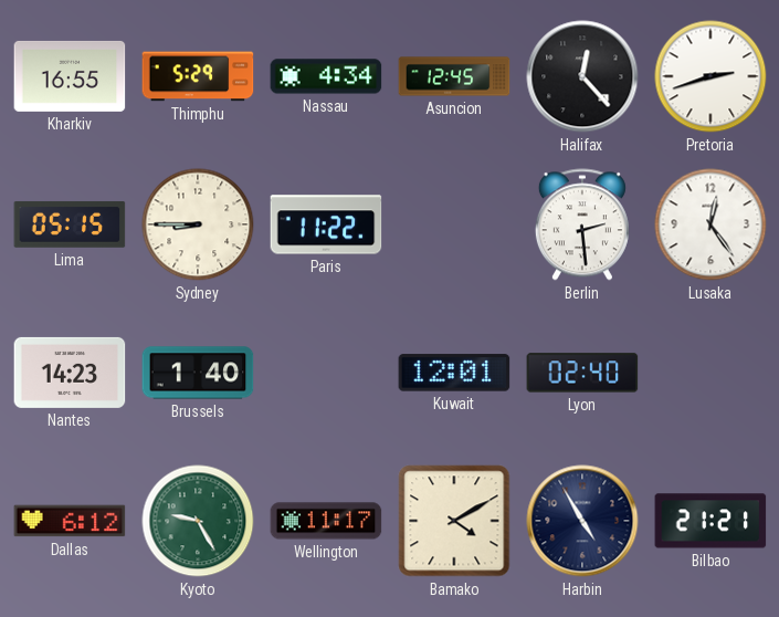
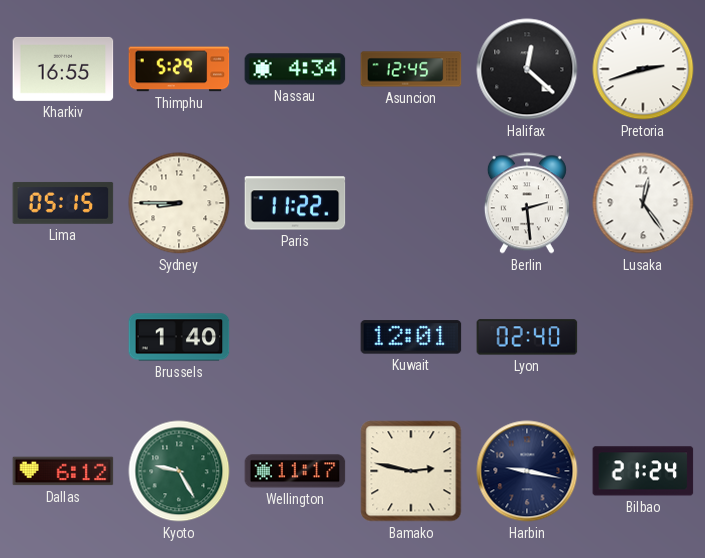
Halifax: 12:23 -> 12:22
Nantes: 14:23 -> none
Bamako: 4:10 -> 2:47
Harbin: 4:55 -> 9:17
Bilbao: 21:21 -> 21:24
